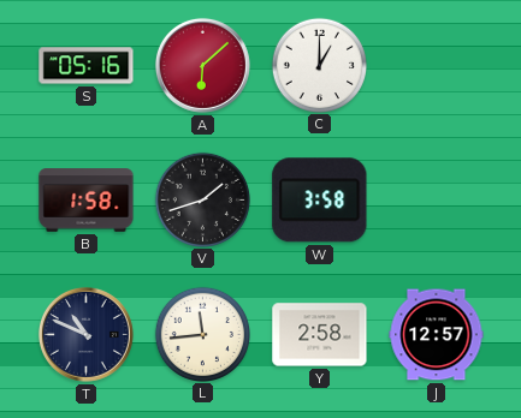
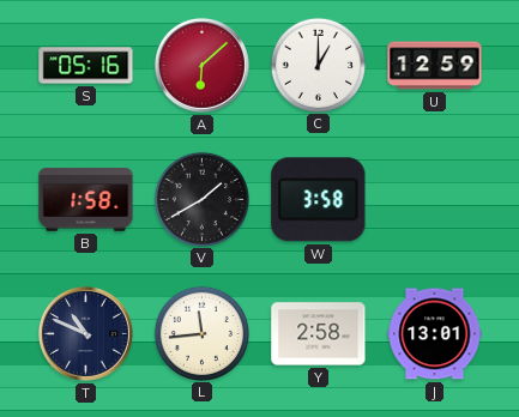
U: none -> 12:59
V: 1:42 -> 1:40
J: 12:57 -> 13:01
